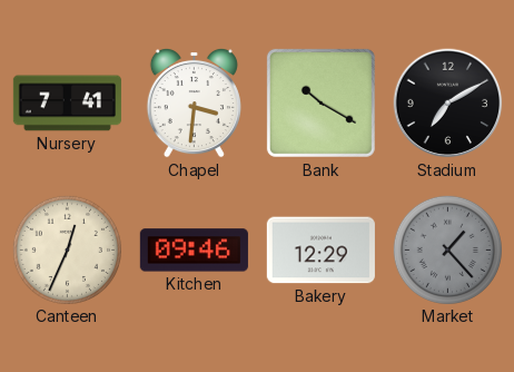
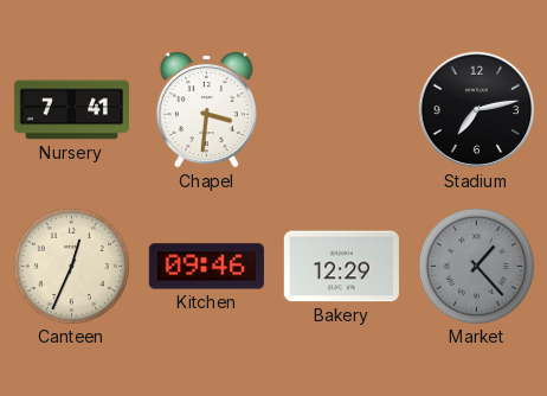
Bank: 10:20 -> none
Stadium: 7:10 -> 7:13
